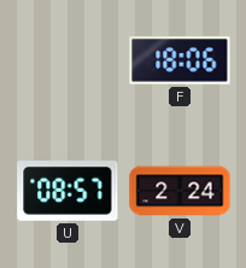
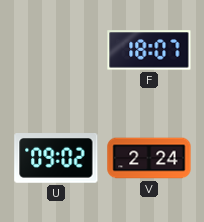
F: 18:06 -> 18:07
U: 08:57 -> 09:02
